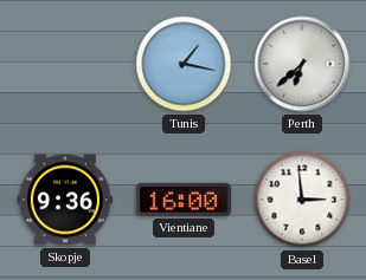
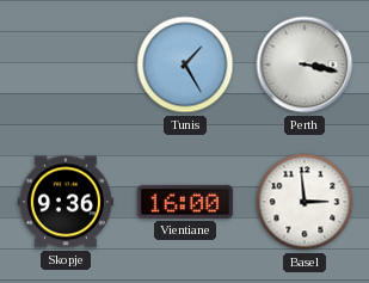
Tunis: 1:17 -> 1:25
Perth: 6:38 -> 3:17
